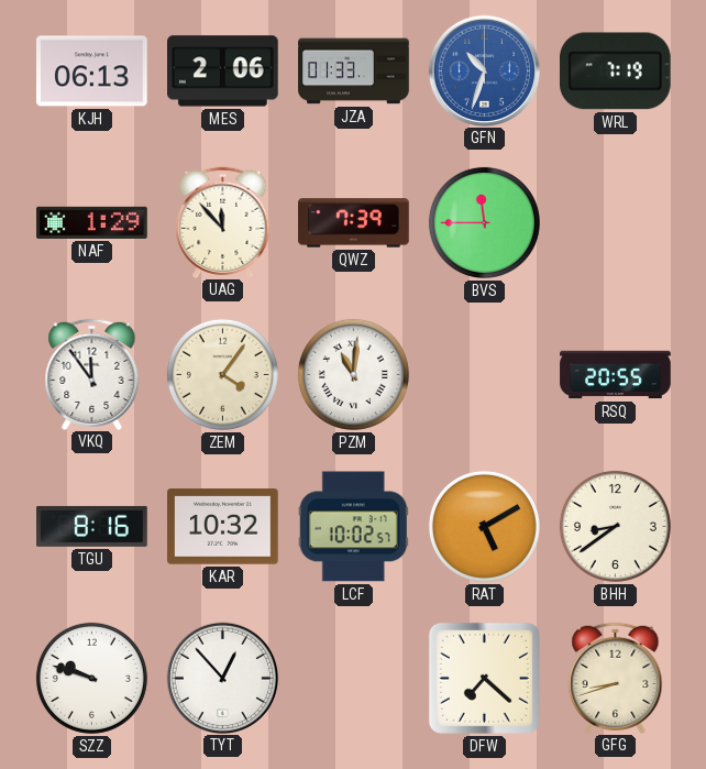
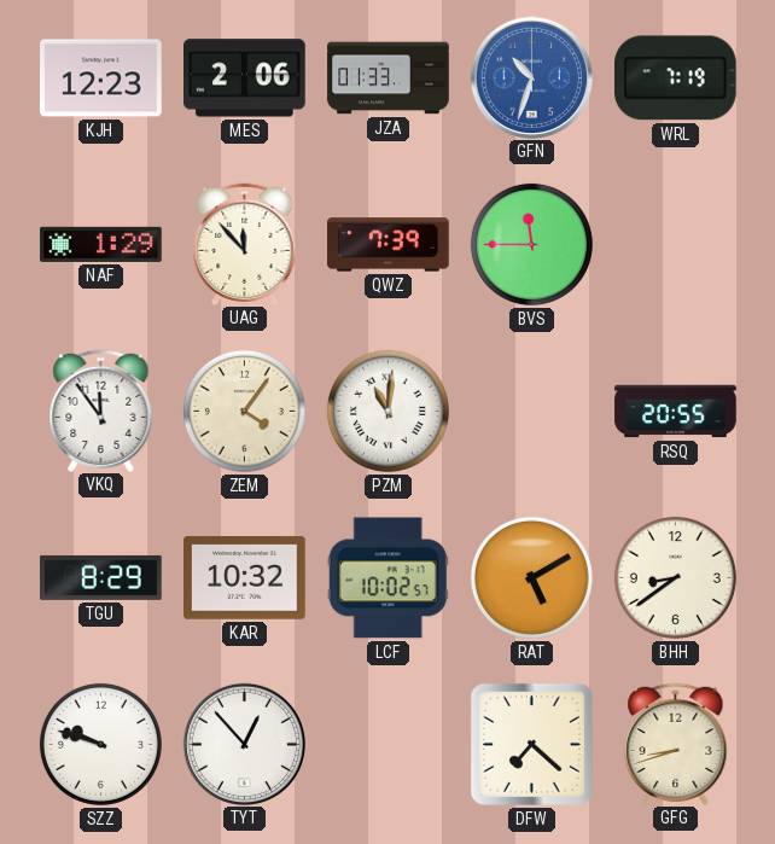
KJH: 06:13 -> 12:23
TGU: 8:16 -> 8:29
